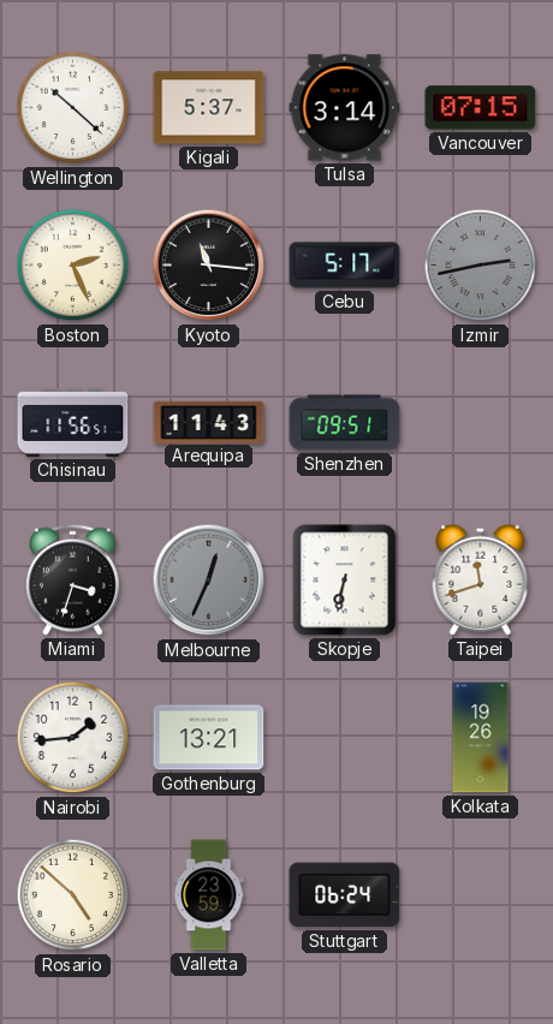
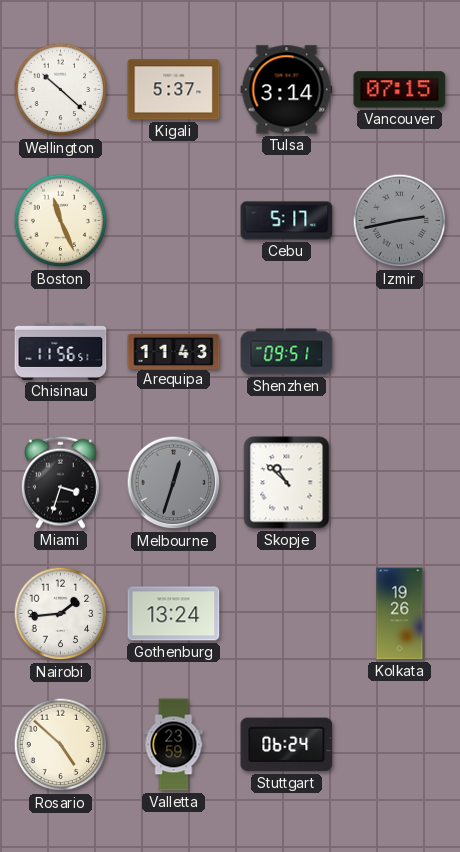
Boston: 2:26 -> 11:26
Kyoto: 11:16 -> none
Melbourne: 12:34 -> 12:33
Skopje: 6:32 -> 10:52
Taipei: 11:42 -> none
Gothenburg: 13:21 -> 13:24
